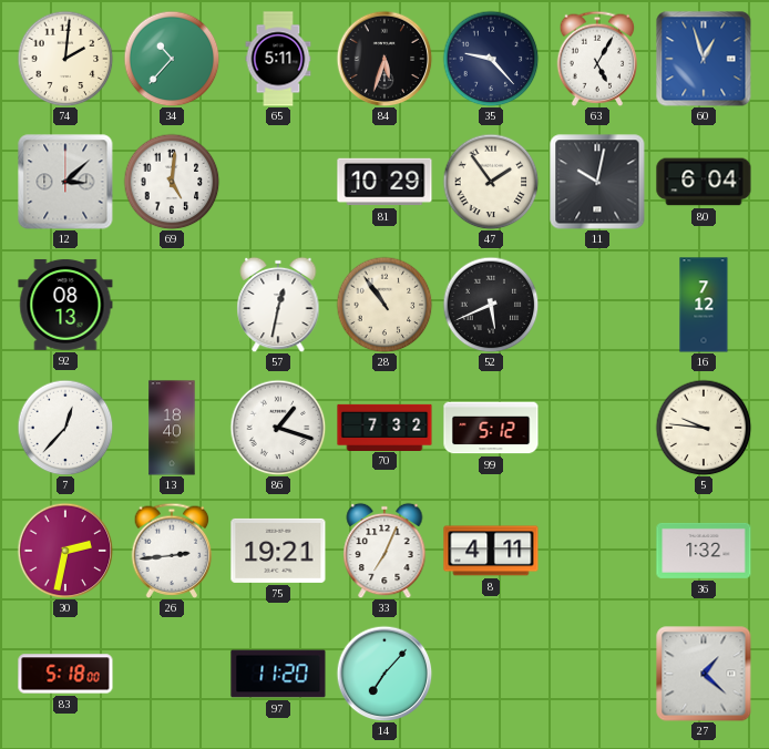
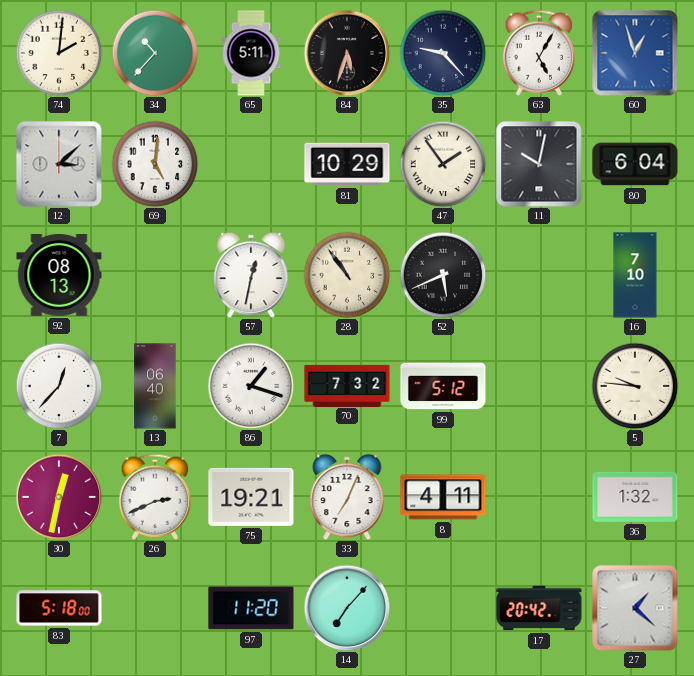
16: 7:12 -> 7:10
13: 18:40 -> 06:40
30: 2:32 -> 12:32
26: 2:44 -> 2:41
17: none -> 20:42
